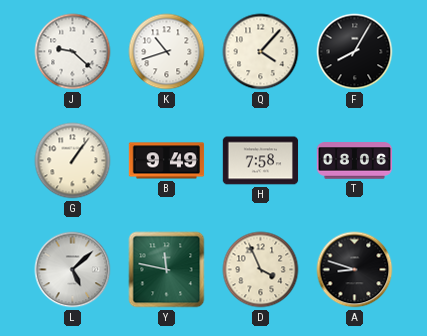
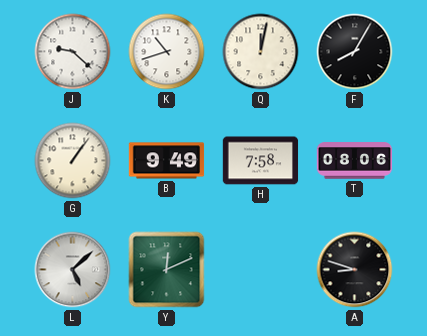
Q: 4:07 -> 12:02
Y: 11:47 -> 12:11
D: 3:56 -> none
